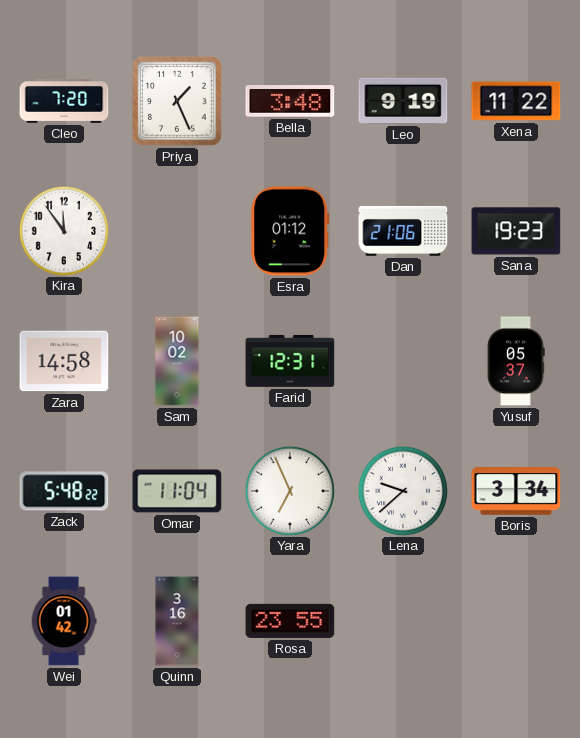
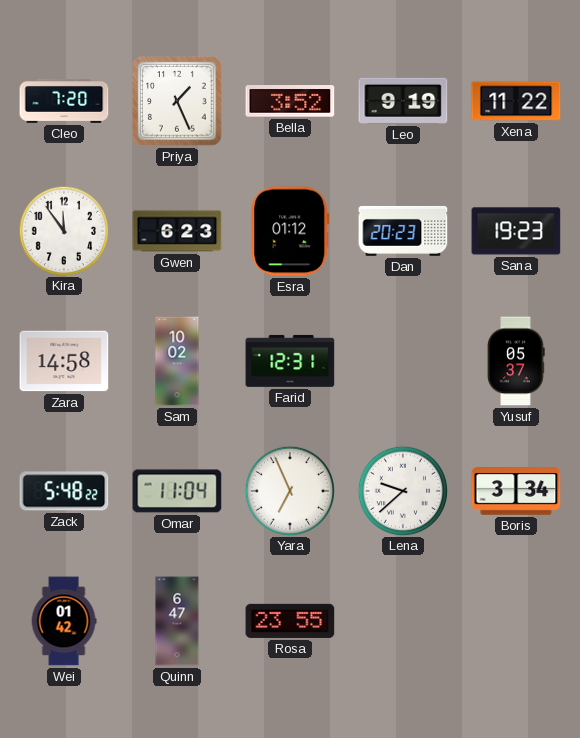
Bella: 3:48 -> 3:52
Gwen: none -> 6:23
Dan: 21:06 -> 20:23
Quinn: 3:16 -> 6:47
